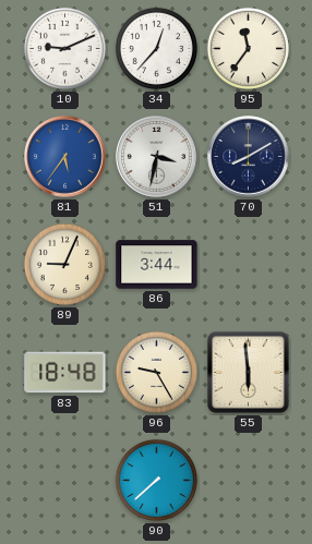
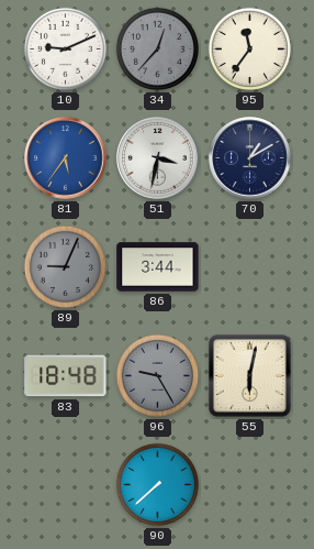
34 dial: white -> grey
70: 8:10 -> 1:10
89 dial: cream -> grey
96 dial: cream -> grey
55: 5:59 -> 6:02
